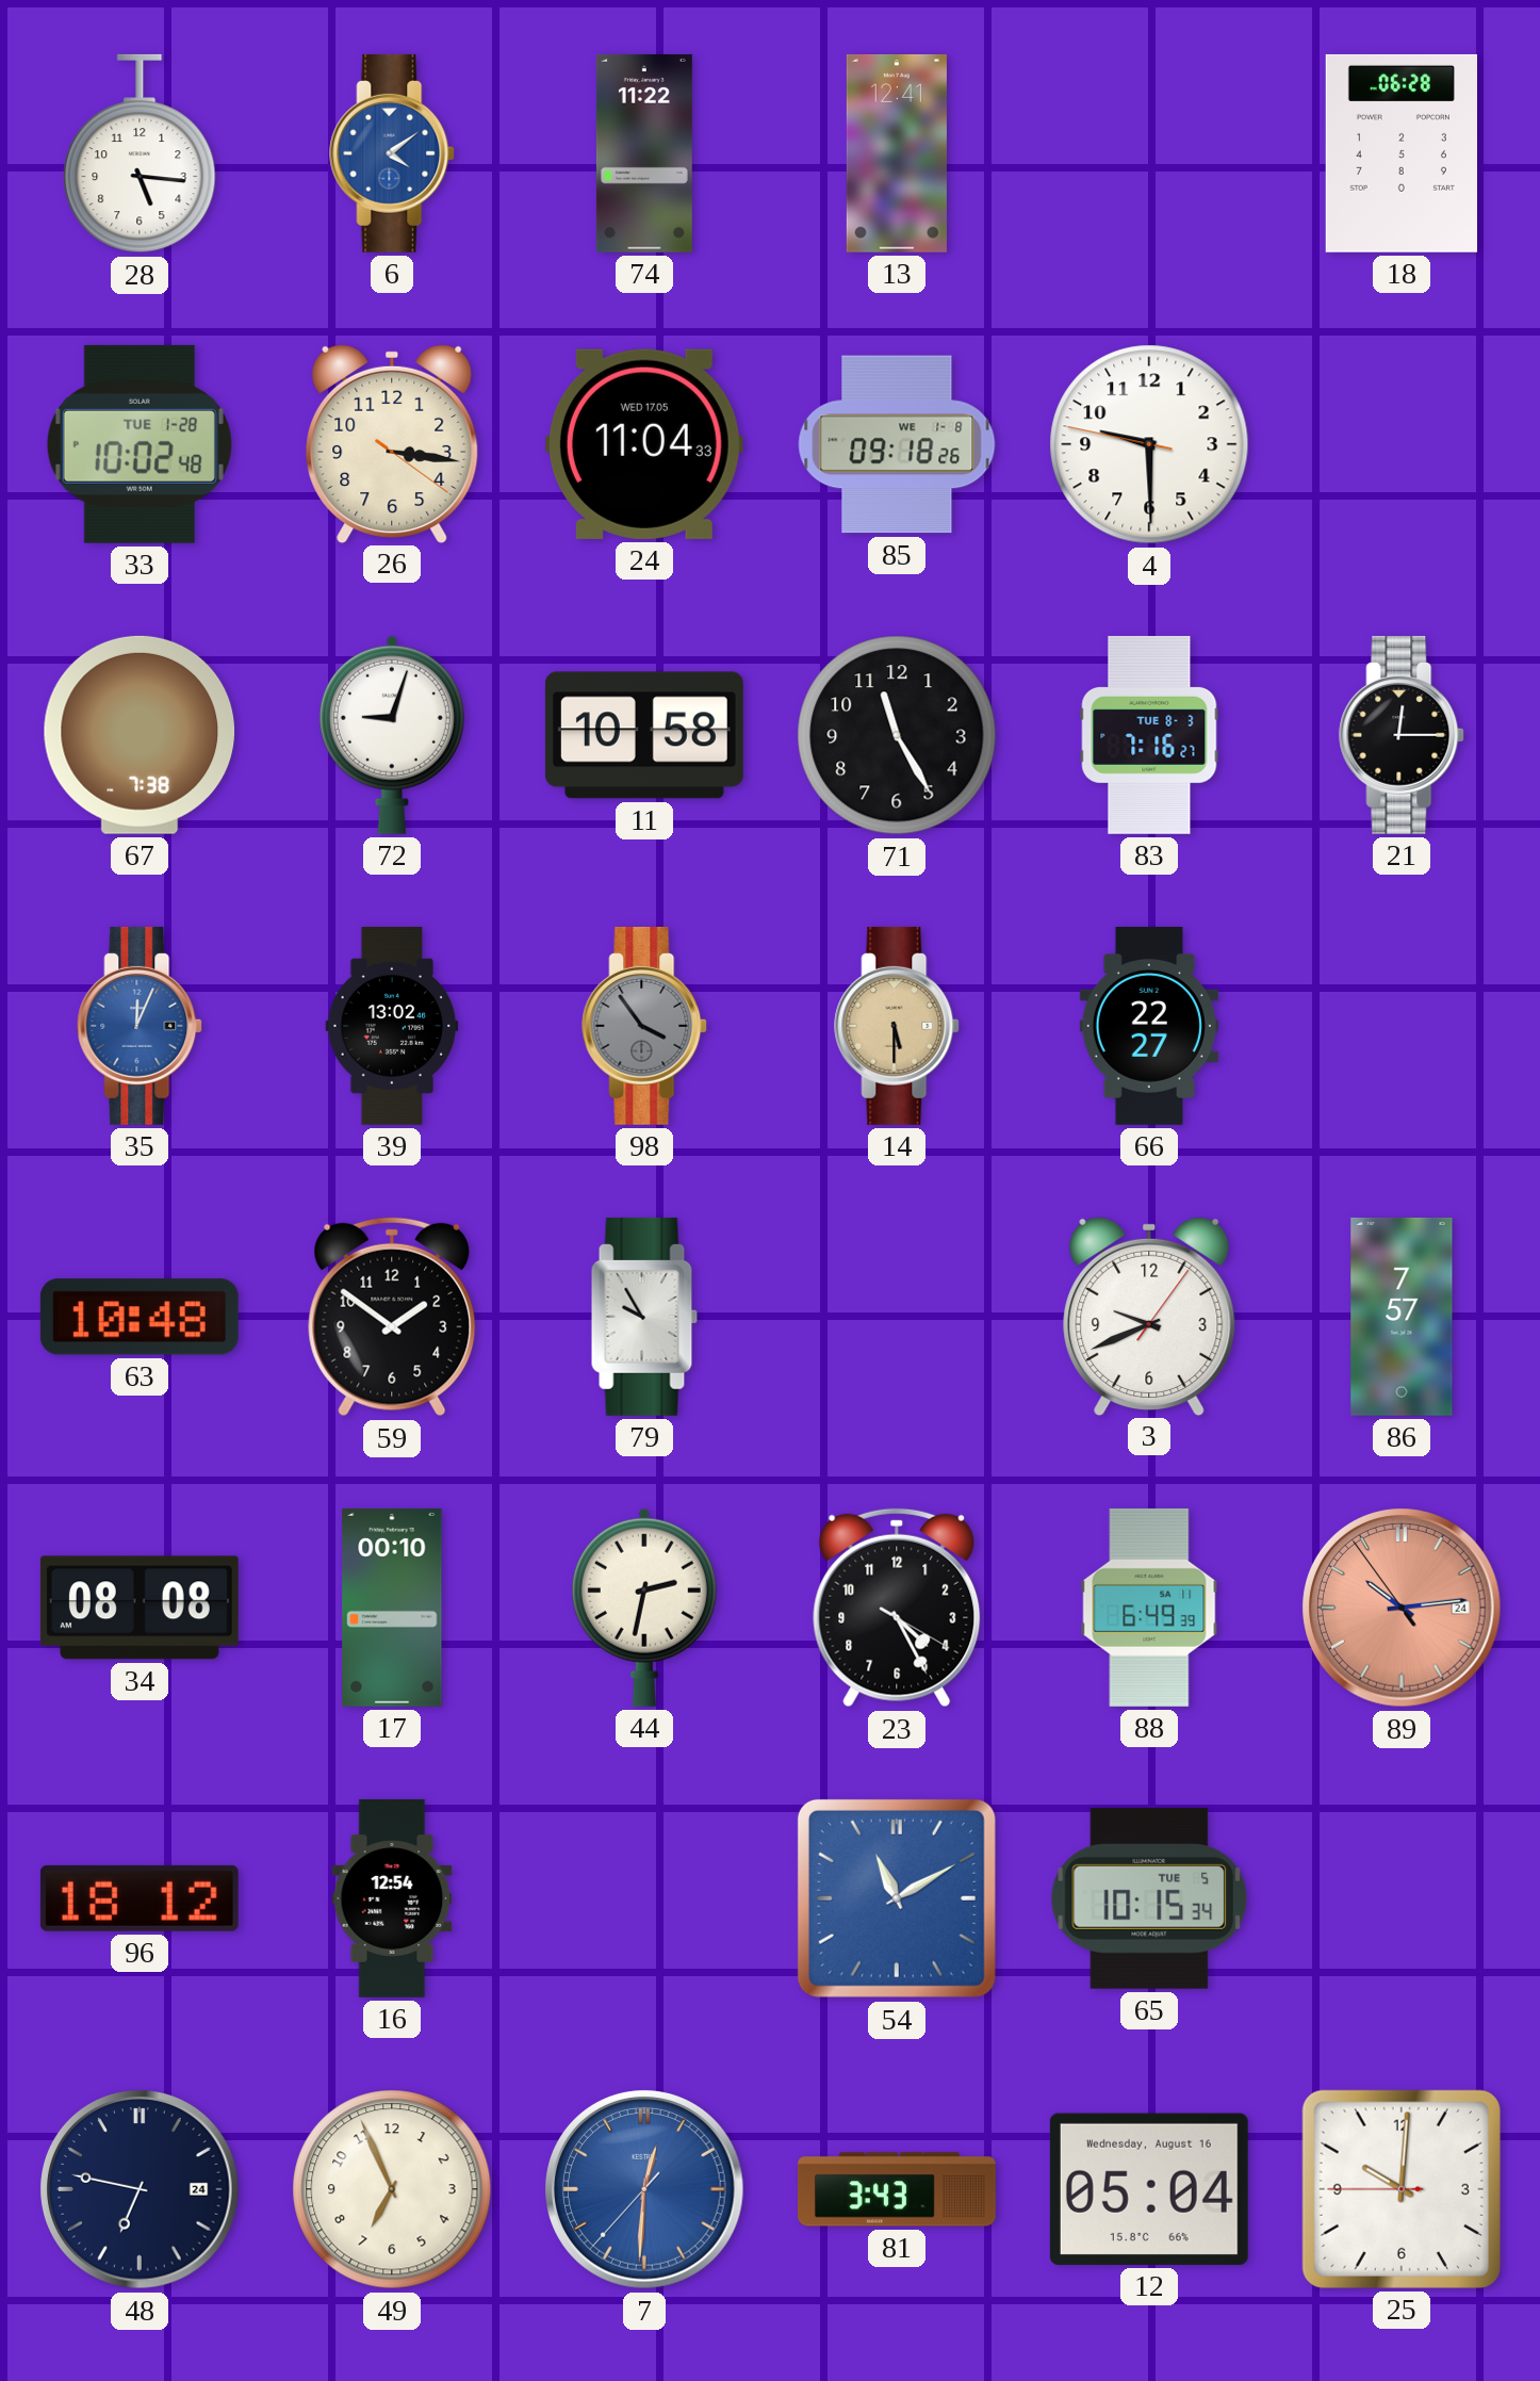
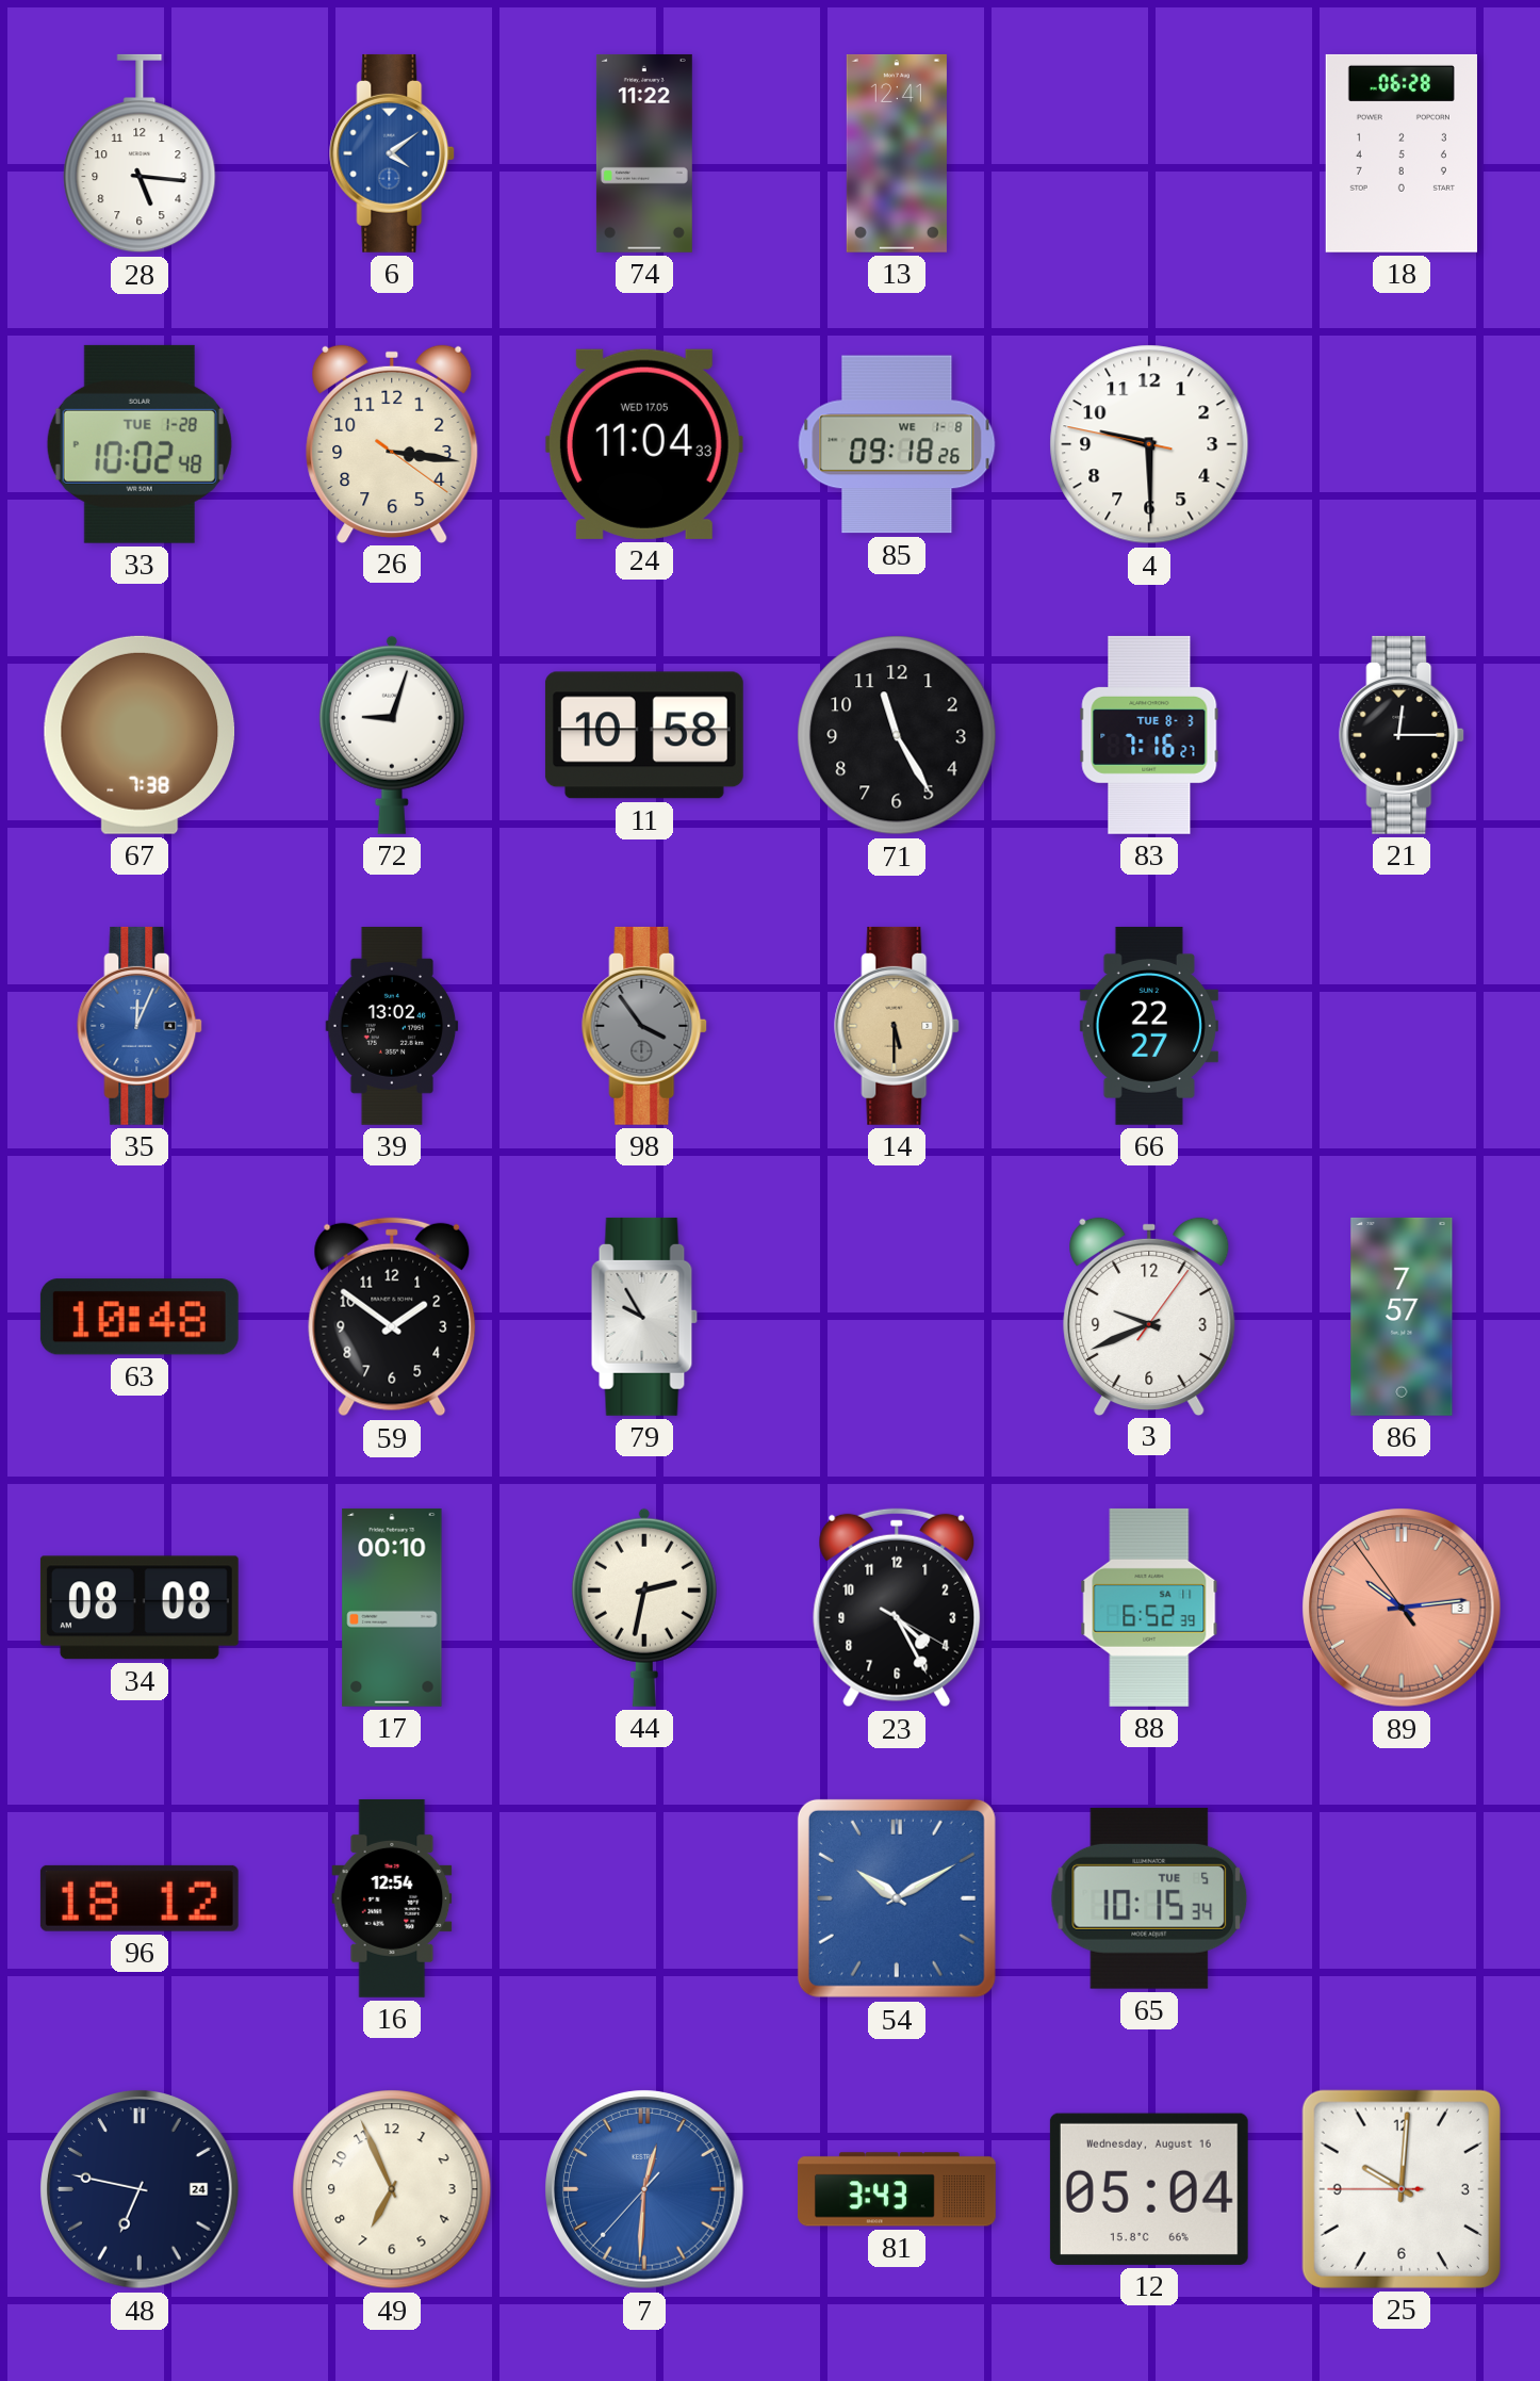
88: 6:49 -> 6:52
89 date: 24 -> 3
54: 11:10 -> 10:10
